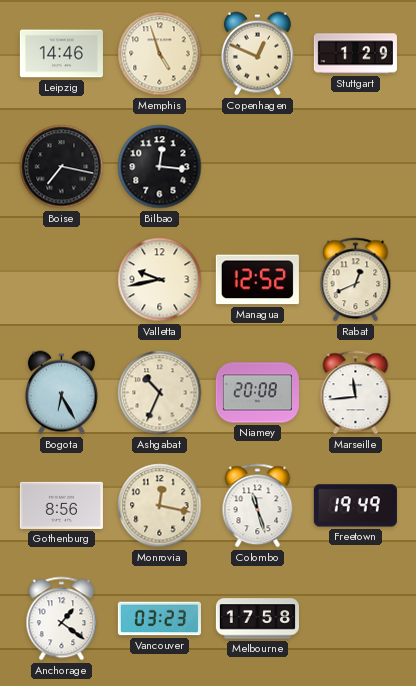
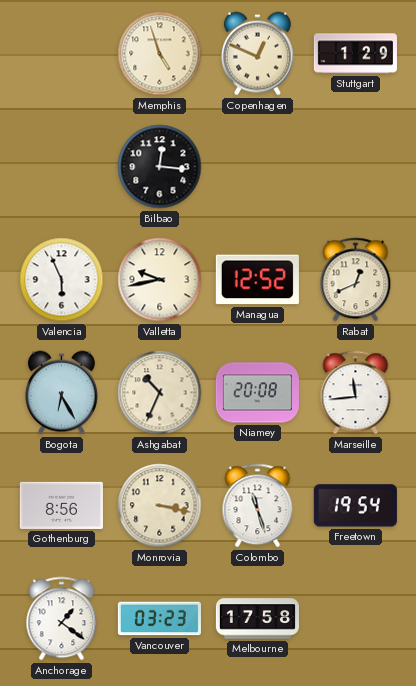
Leipzig: 14:46 -> none
Boise: 7:17 -> none
Valencia: none -> 5:56
Monrovia: 12:17 -> 3:17
Freetown: 19:49 -> 19:54
